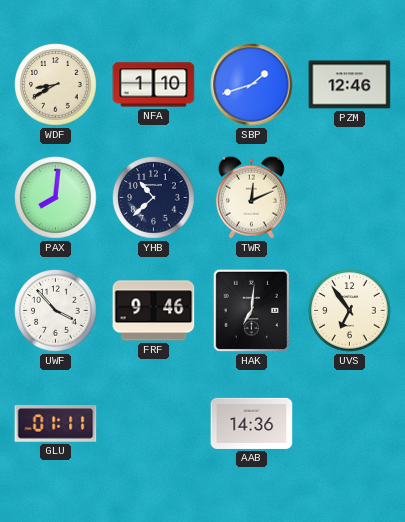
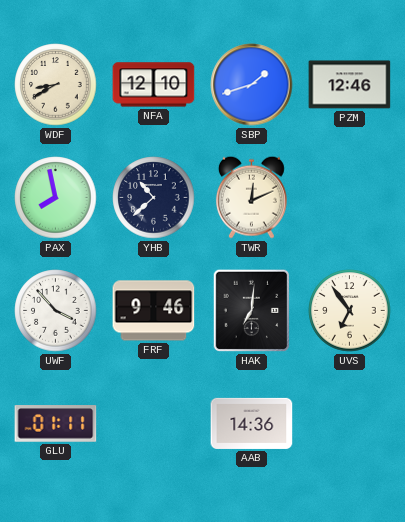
NFA: 1:10 -> 12:10
PAX: 8:01 -> 7:58
